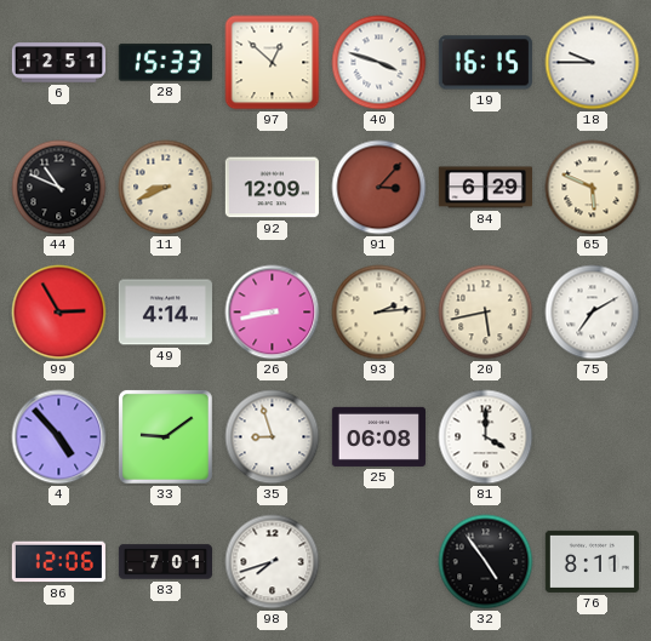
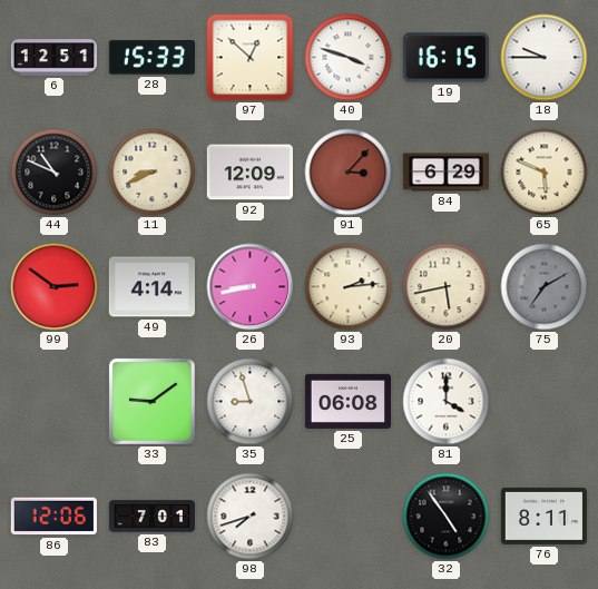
99: 2:55 -> 2:51
75 dial: white -> grey
4: 4:53 -> none
